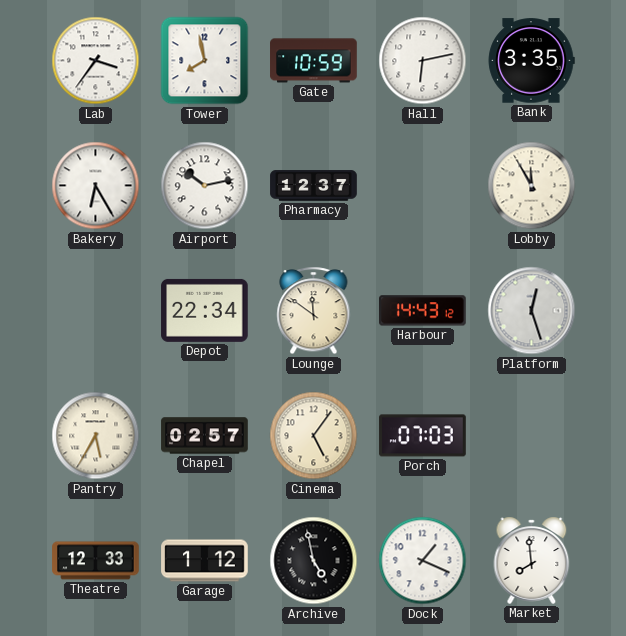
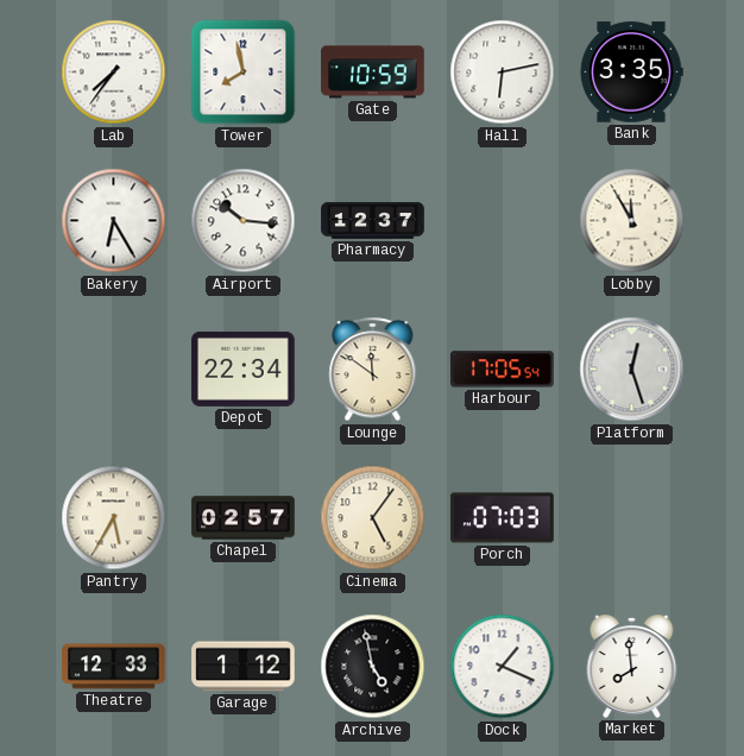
Lab: 3:36 -> 7:36
Airport: 10:13 -> 10:16
Harbour: 14:43 -> 17:05
